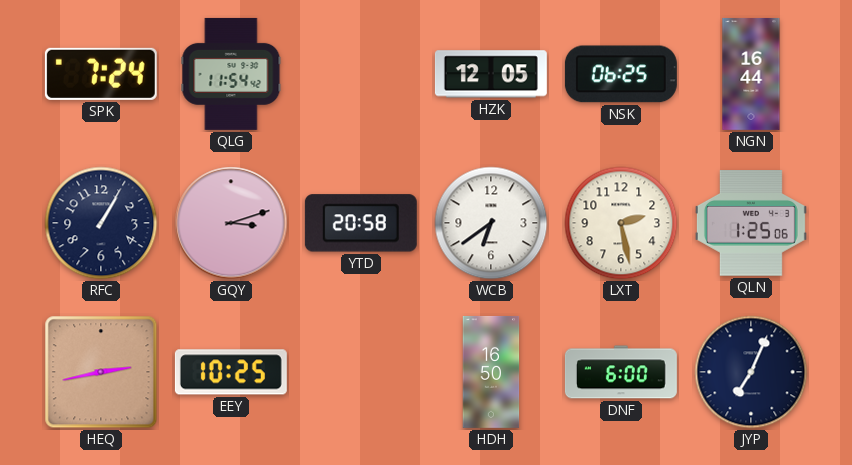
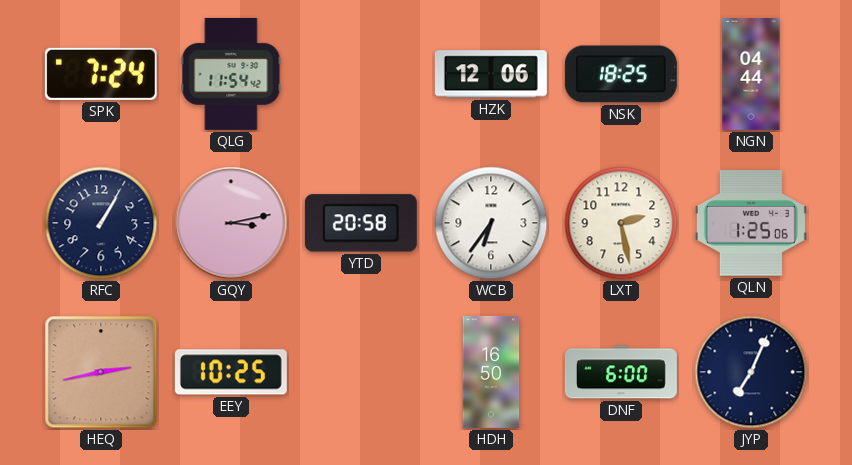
HZK: 12:05 -> 12:06
NSK: 06:25 -> 18:25
NGN: 16:44 -> 04:44
GQY: 3:12 -> 3:13
WCB: 6:39 -> 6:36
